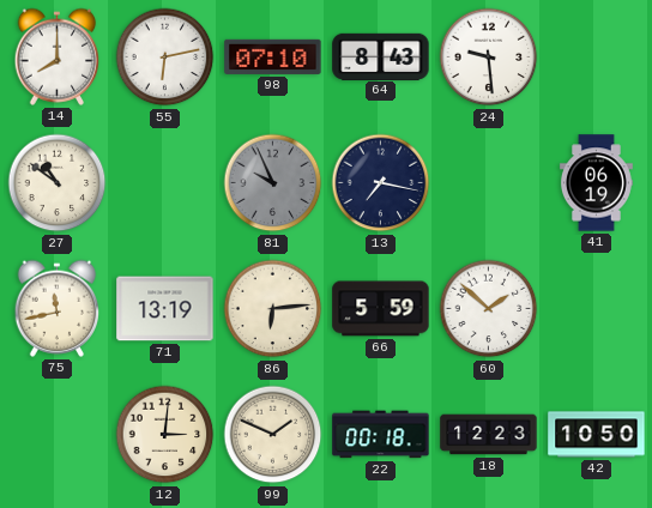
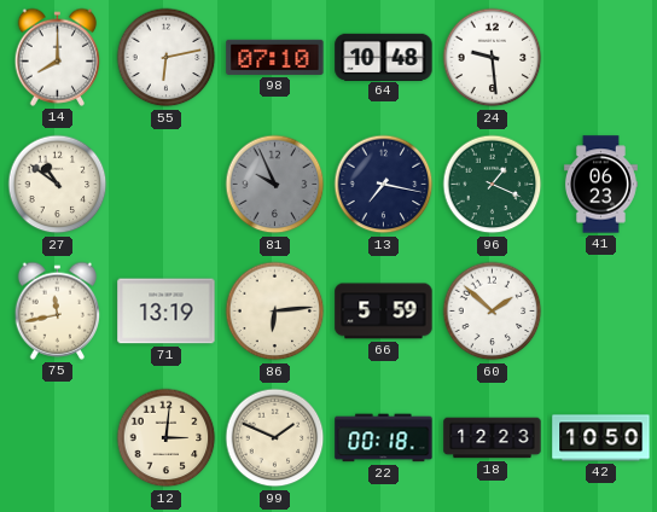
64: 8:43 -> 10:48
96: none -> 1:19
41: 06:19 -> 06:23
